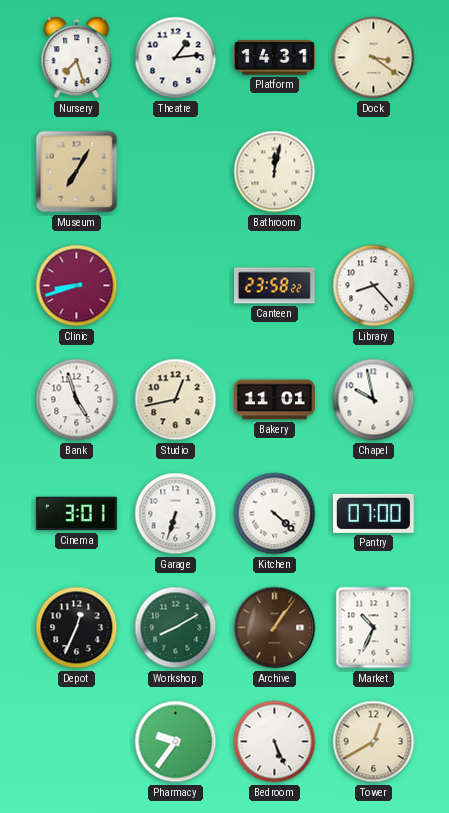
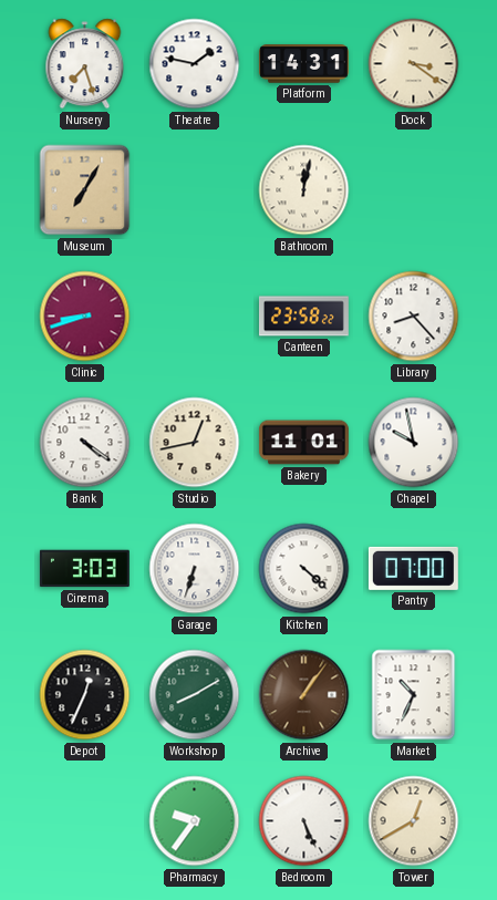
Theatre: 1:14 -> 1:47
Bank: 4:57 -> 4:21
Cinema: 3:01 -> 3:03
